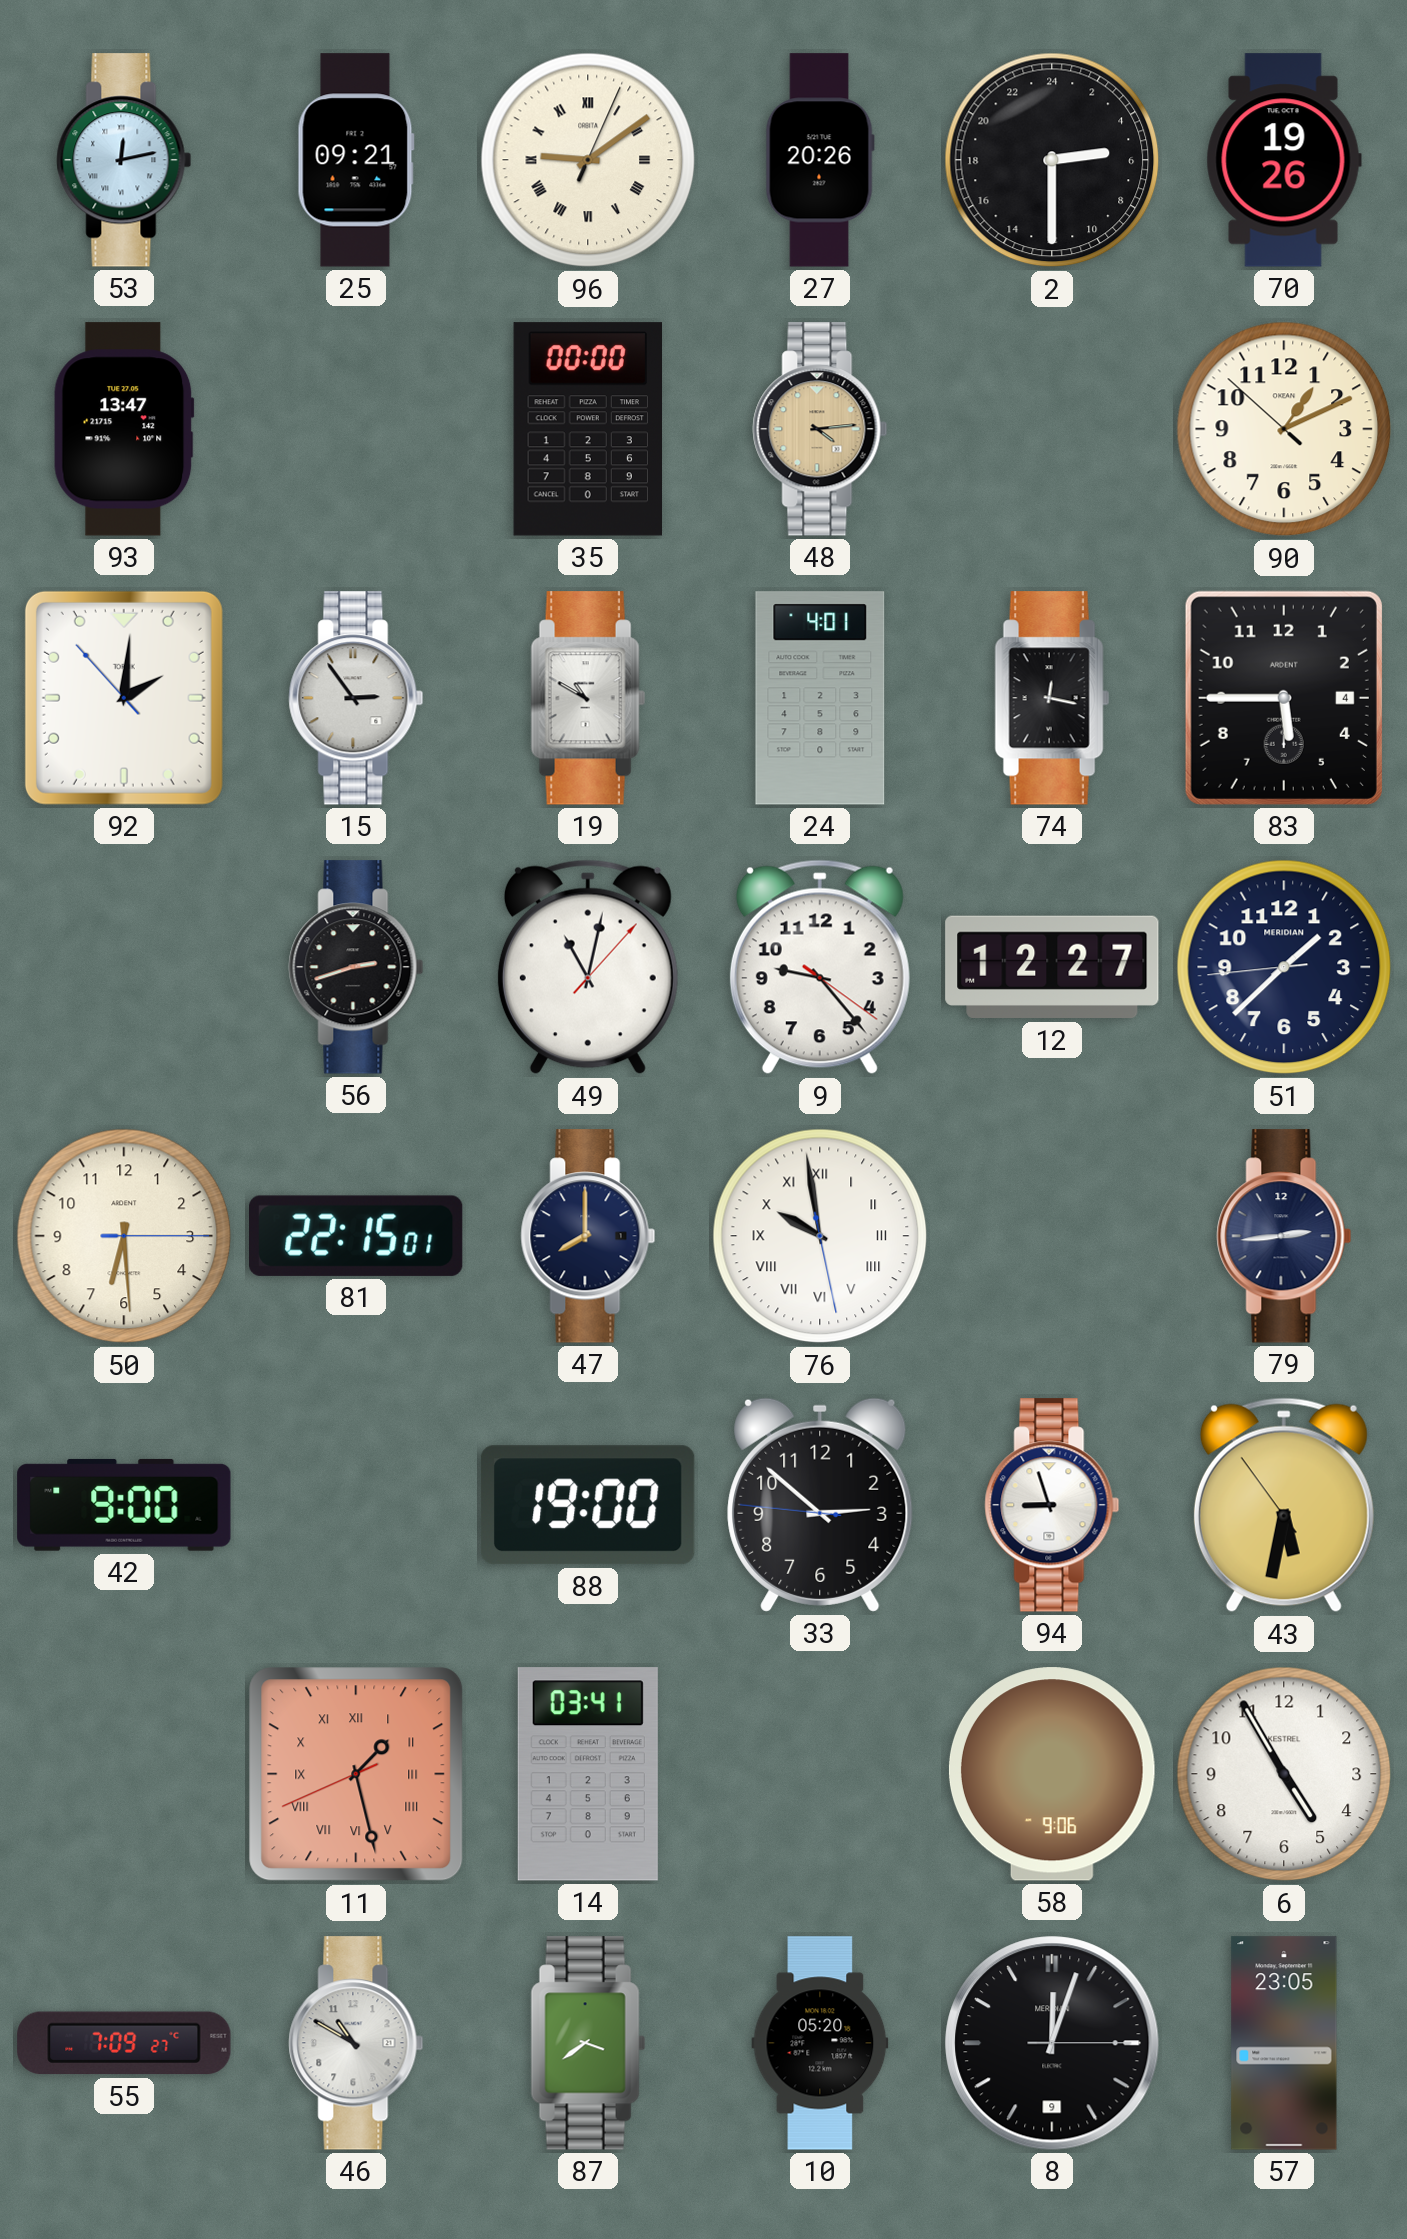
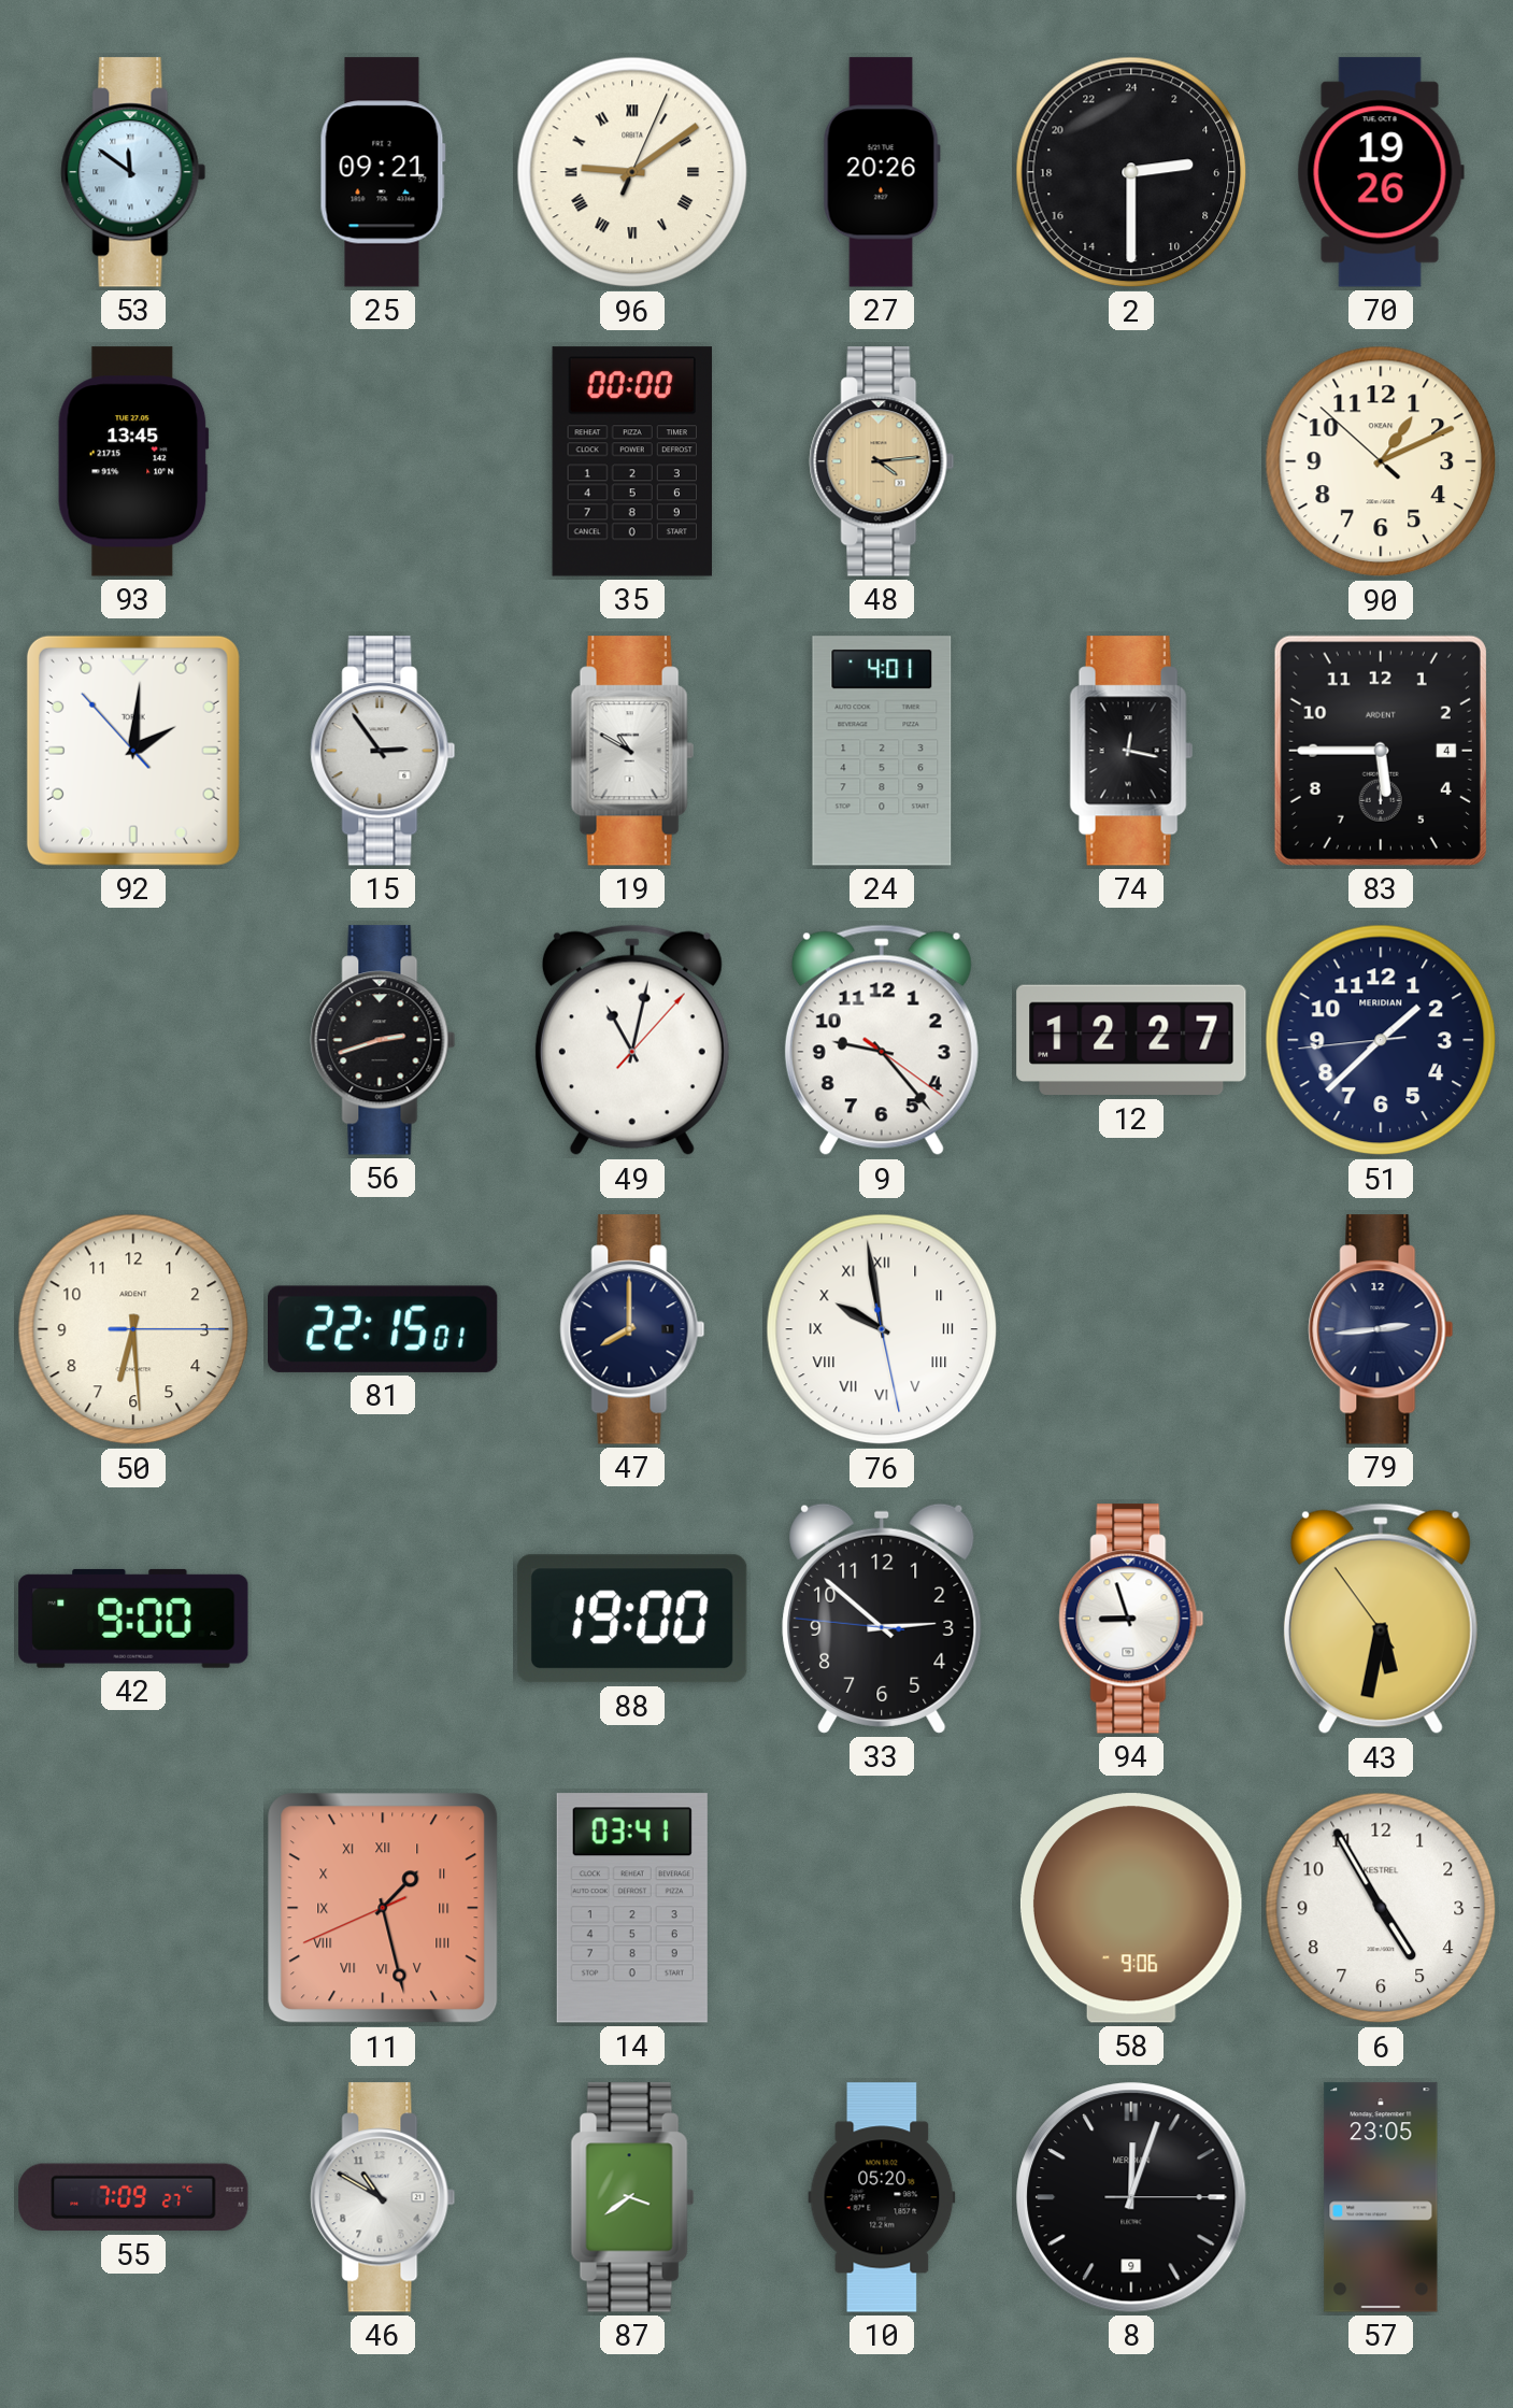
53: 12:13 -> 11:51
93: 13:47 -> 13:45
